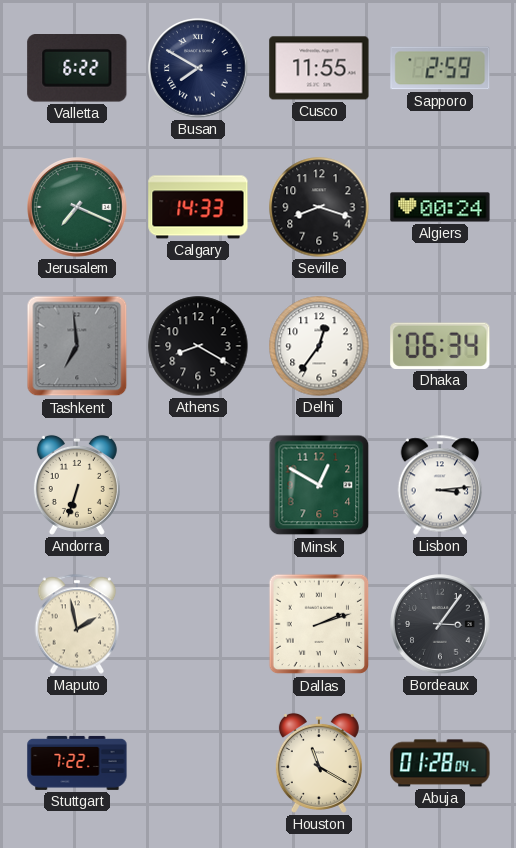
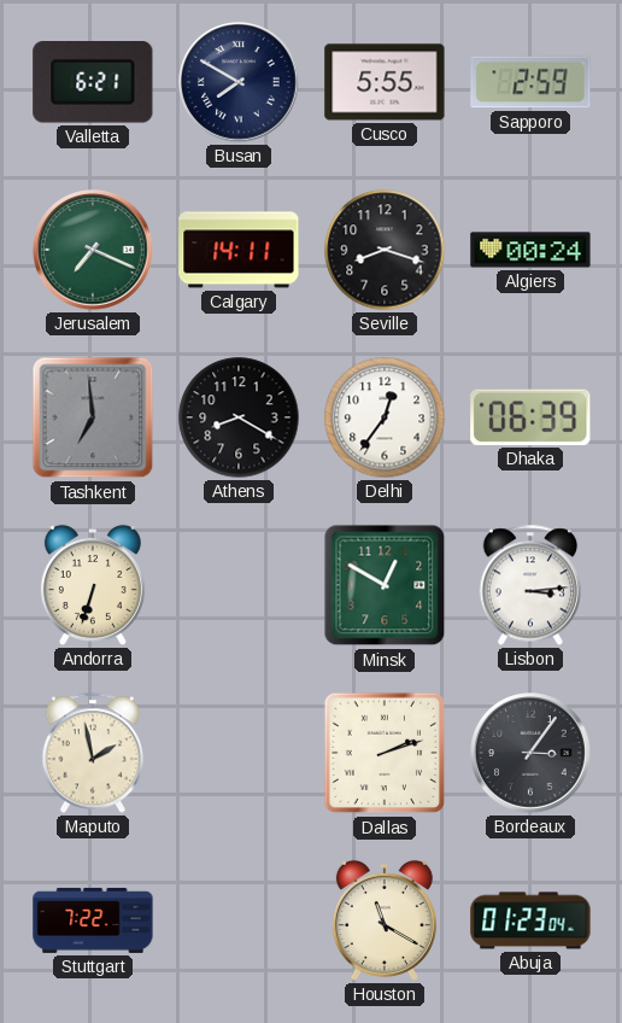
Valletta: 6:22 -> 6:21
Cusco: 11:55 -> 5:55
Calgary: 14:33 -> 14:11
Dhaka: 06:34 -> 06:39
Abuja: 01:28 -> 01:23
